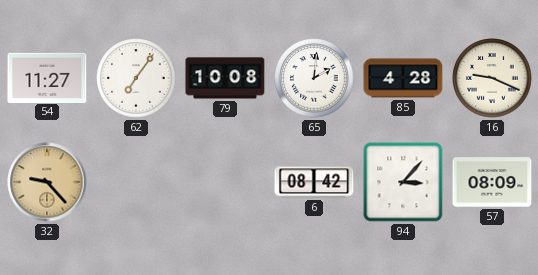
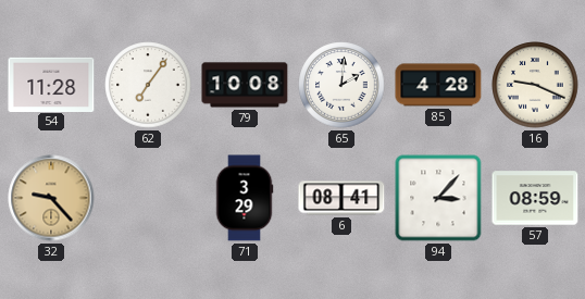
54: 11:27 -> 11:28
71: none -> 3:29
6: 08:42 -> 08:41
57: 08:09 -> 08:59
